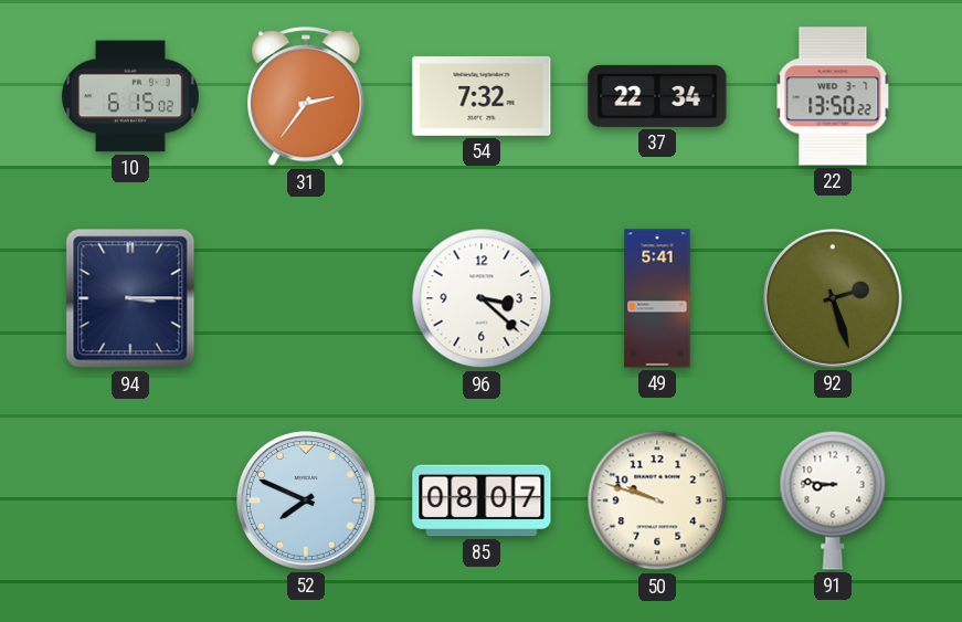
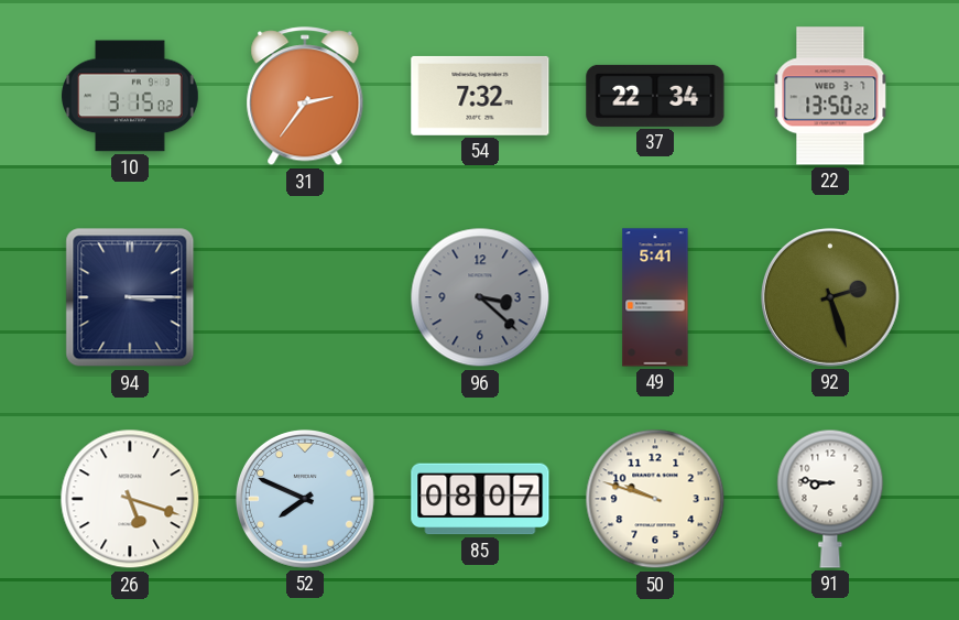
10: 6:15 -> 3:15
96 dial: white -> grey
26: none -> 5:18
